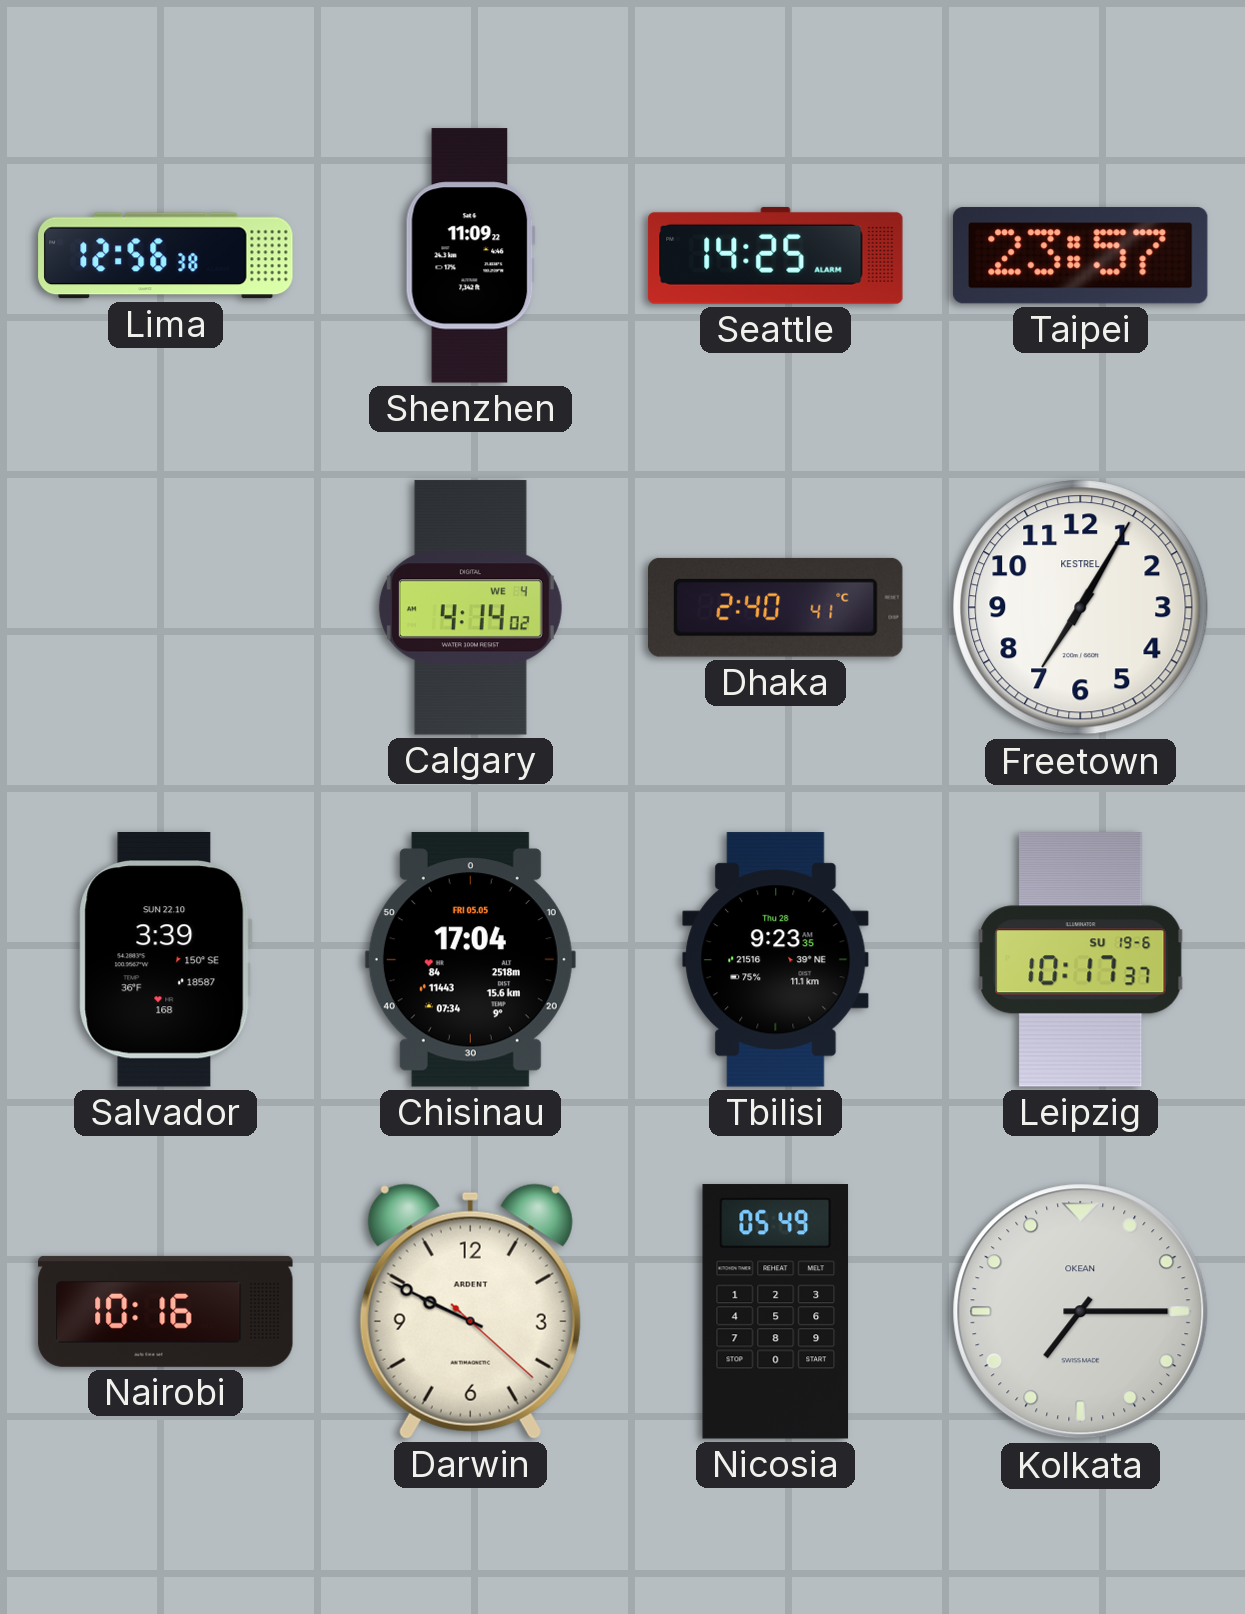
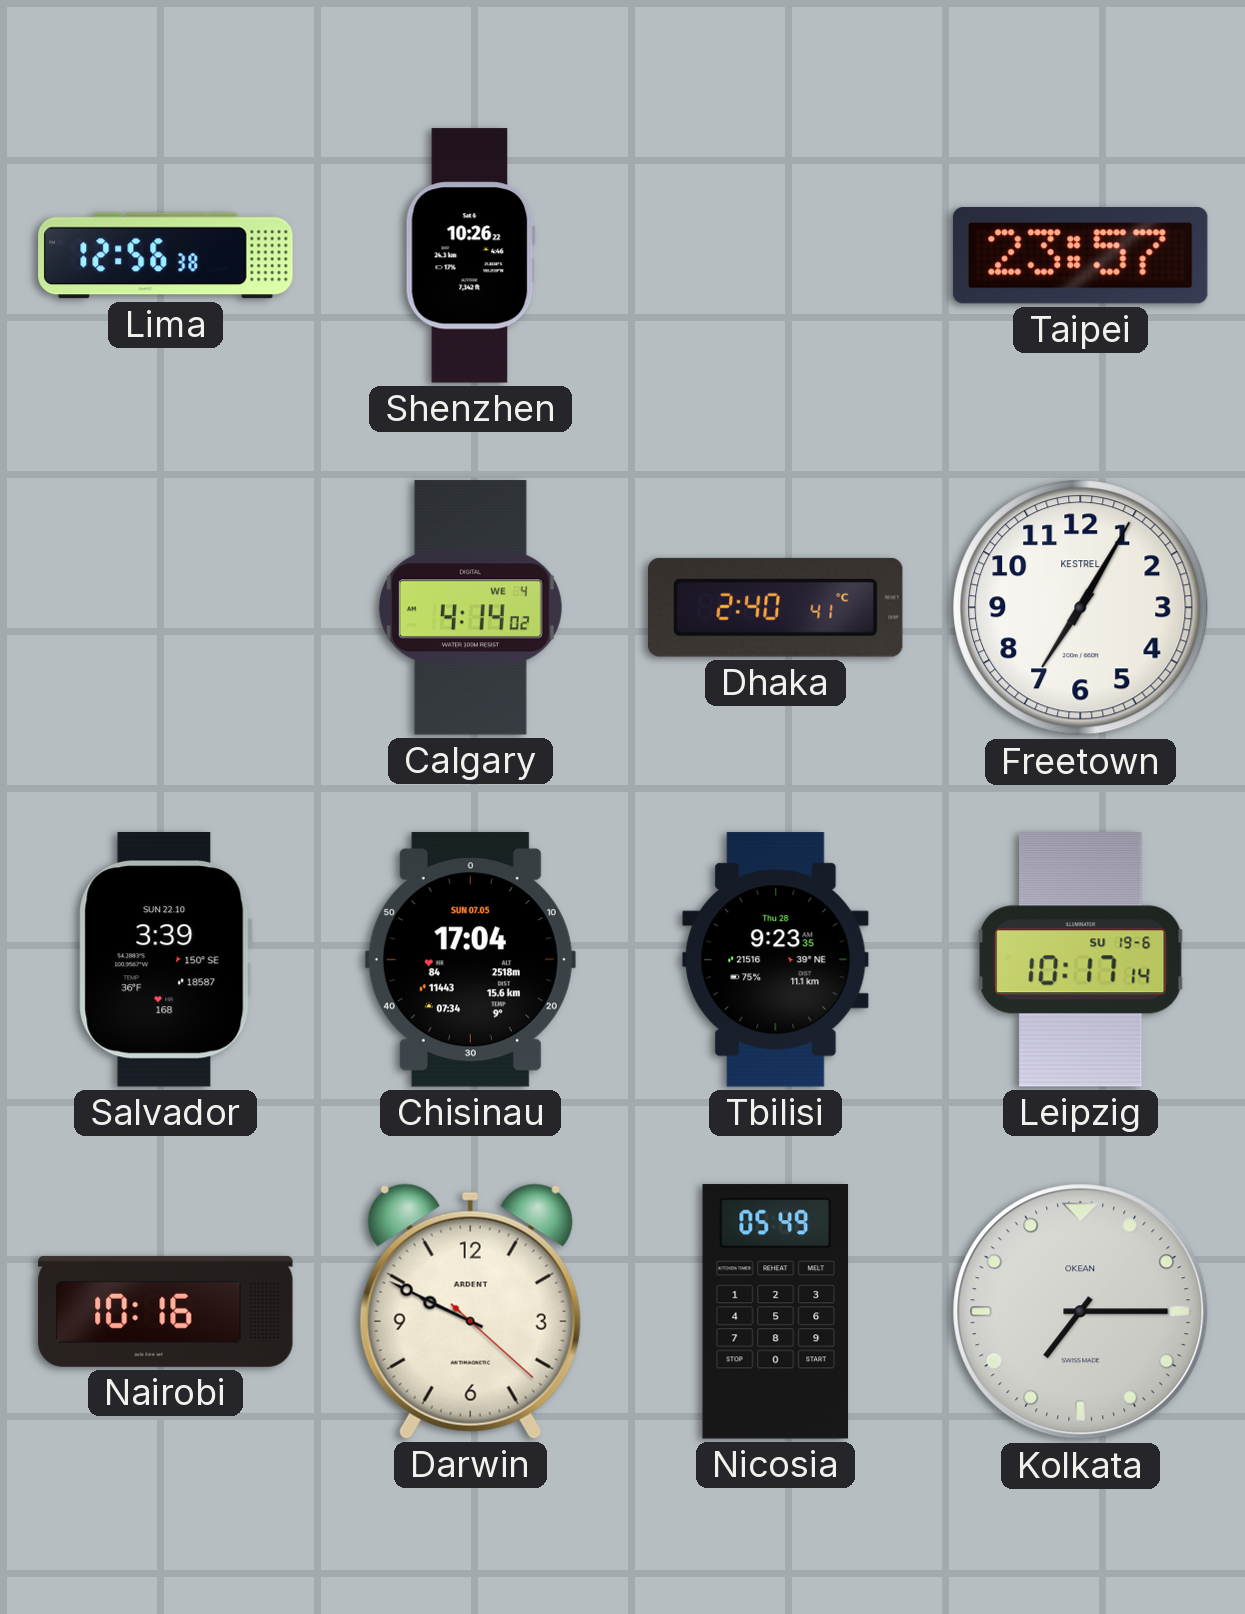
Shenzhen: 11:09 -> 10:26
Seattle: 14:25 -> none
Chisinau date: FRI 05.05 -> SUN 07.05
Leipzig: 10:17:37 -> 10:17:14
